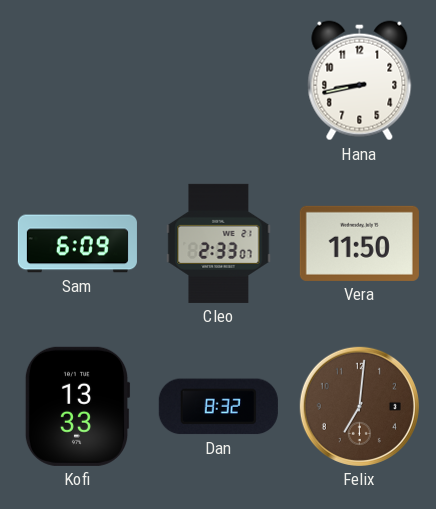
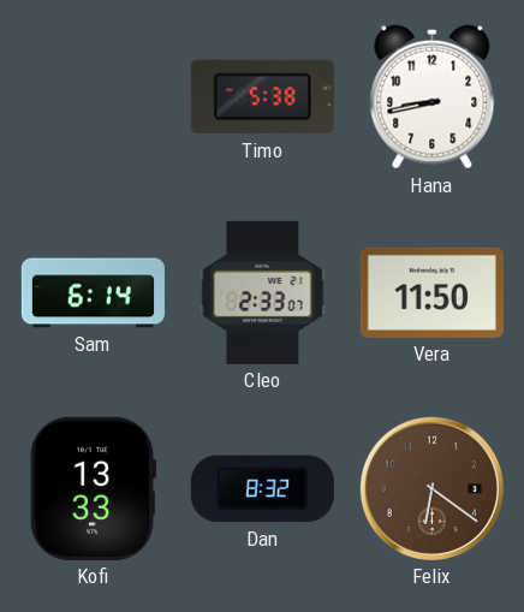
Timo: none -> 5:38
Sam: 6:09 -> 6:14
Felix: 7:01 -> 6:21
